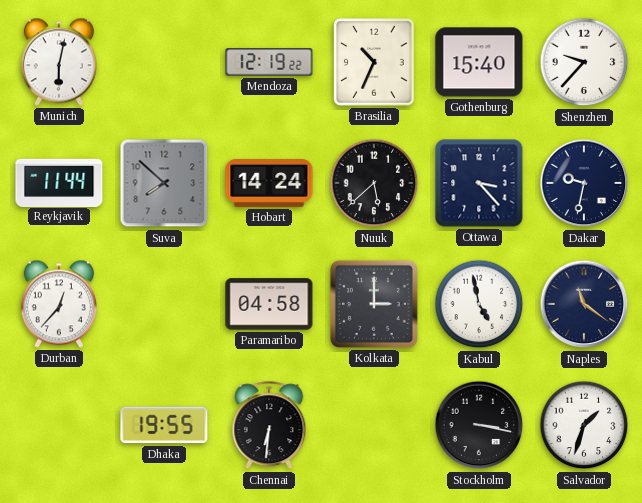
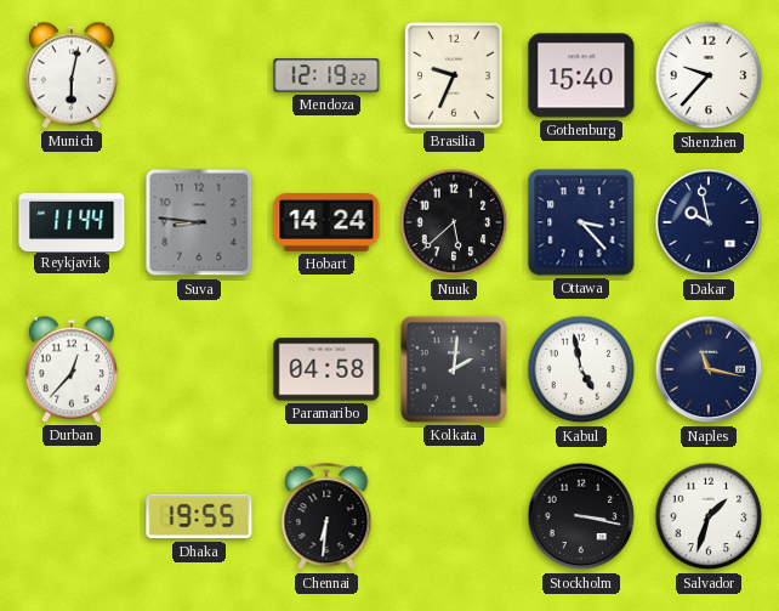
Brasilia: 10:34 -> 9:34
Suva: 7:52 -> 8:46
Dakar: 9:32 -> 9:58
Kolkata: 3:00 -> 2:01
Naples: 11:21 -> 11:17
